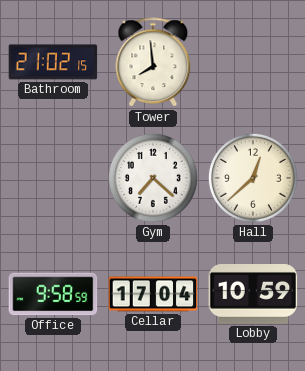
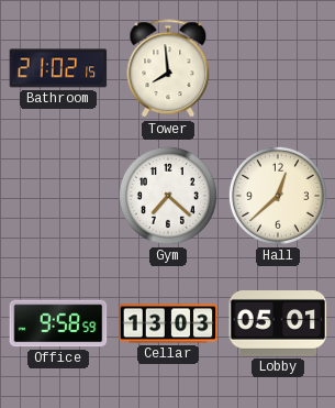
Cellar: 17:04 -> 13:03
Lobby: 10:59 -> 05:01
